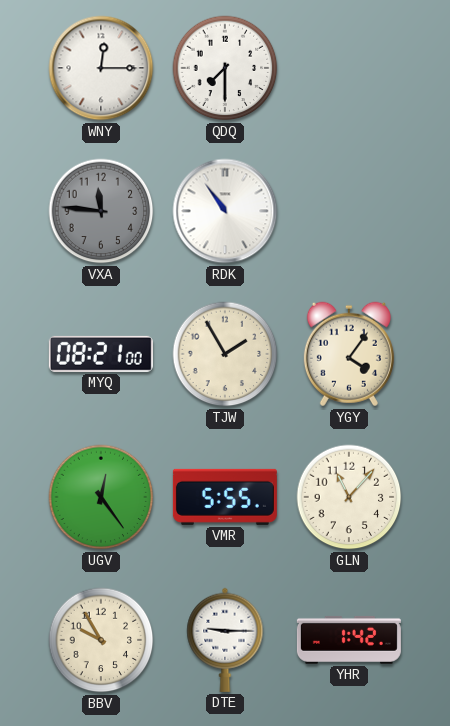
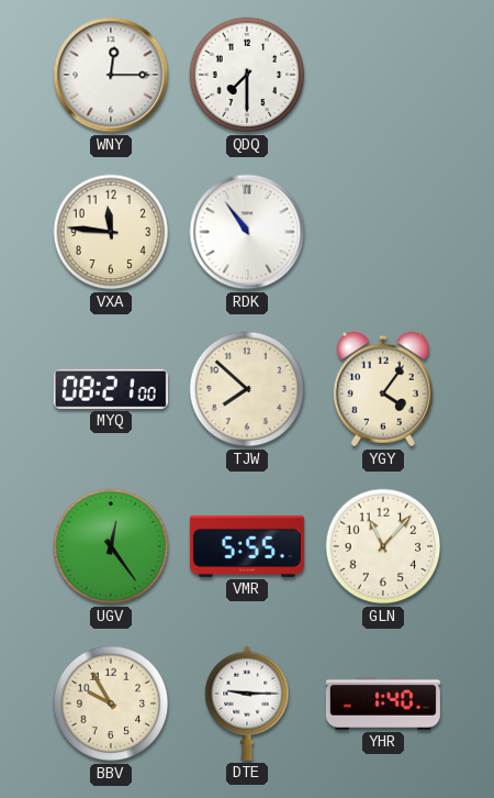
VXA dial: grey -> cream
TJW: 1:55 -> 7:52
YHR: 1:42 -> 1:40
